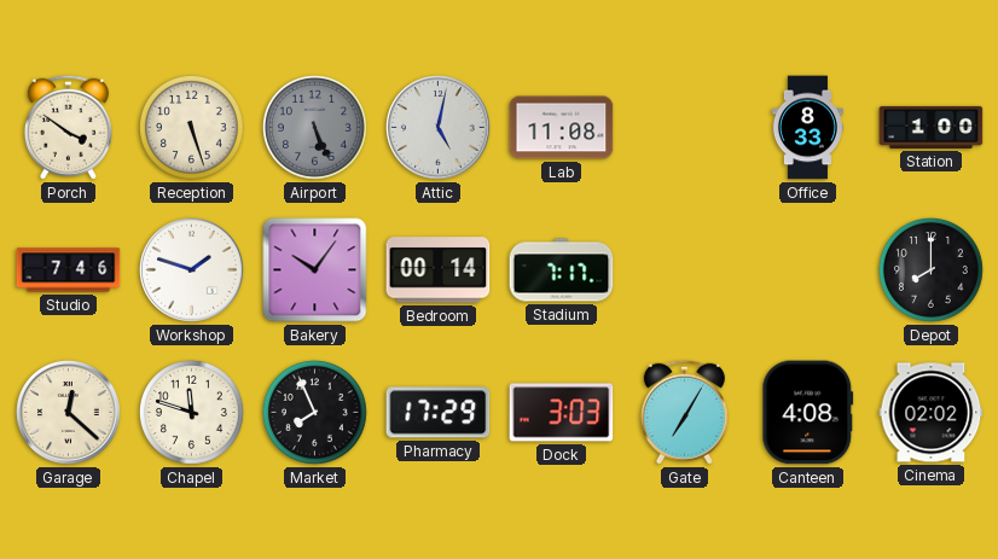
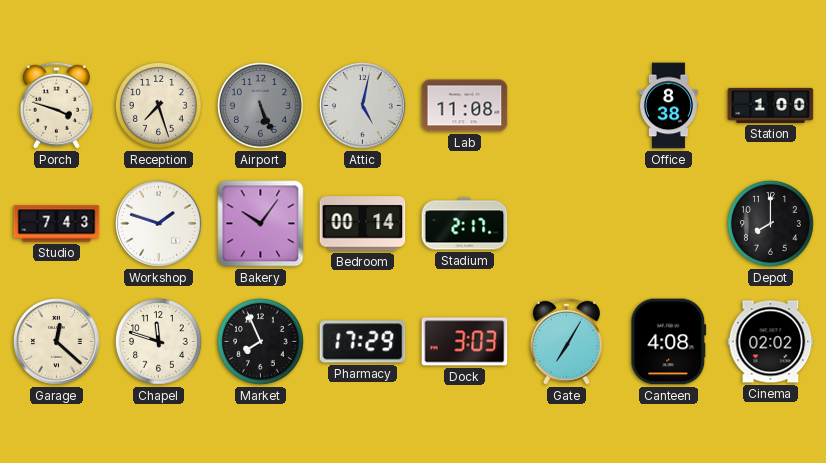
Porch: 3:51 -> 3:48
Reception: 5:27 -> 7:27
Office: 8:33 -> 8:38
Studio: 7:46 -> 7:43
Stadium: 7:17 -> 2:17
